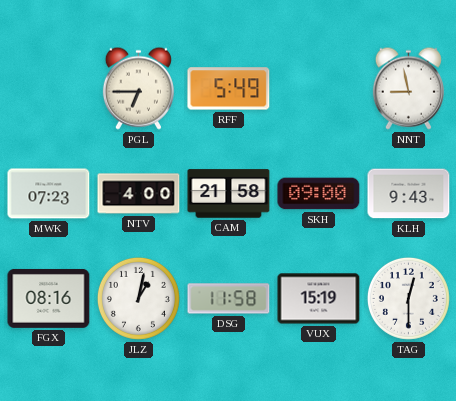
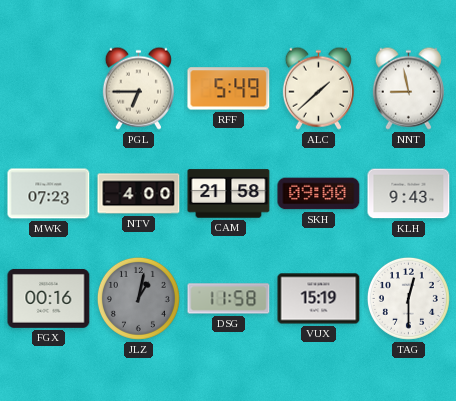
ALC: none -> 1:38
FGX: 08:16 -> 00:16
JLZ dial: white -> grey
